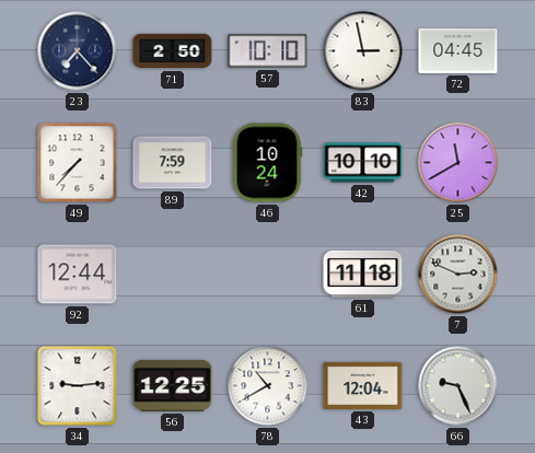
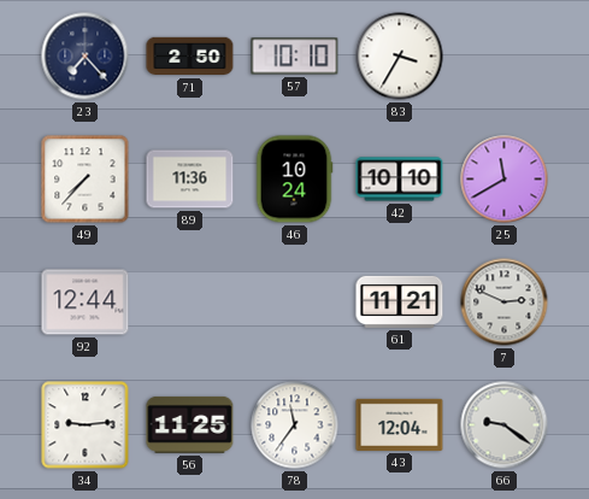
83: 2:58 -> 3:35
72: 04:45 -> none
89: 7:59 -> 11:36
61: 11:18 -> 11:21
56: 12:25 -> 11:25
78: 10:40 -> 11:36
66: 9:26 -> 9:21
